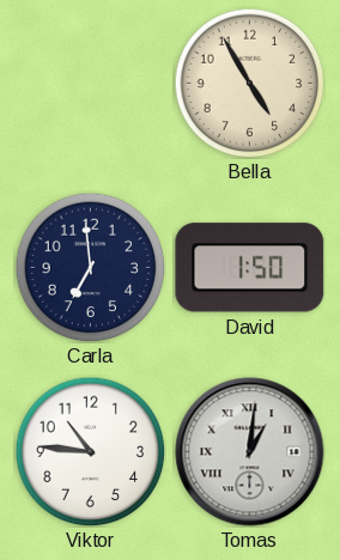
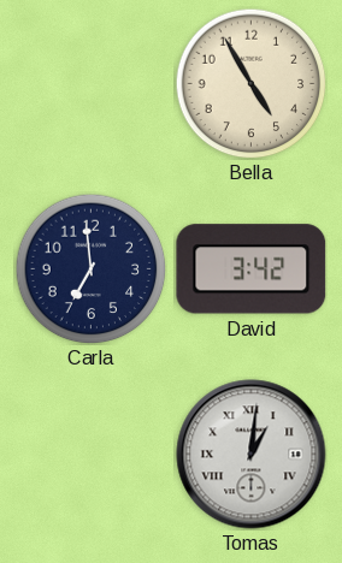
David: 1:50 -> 3:42
Viktor: 10:46 -> none
